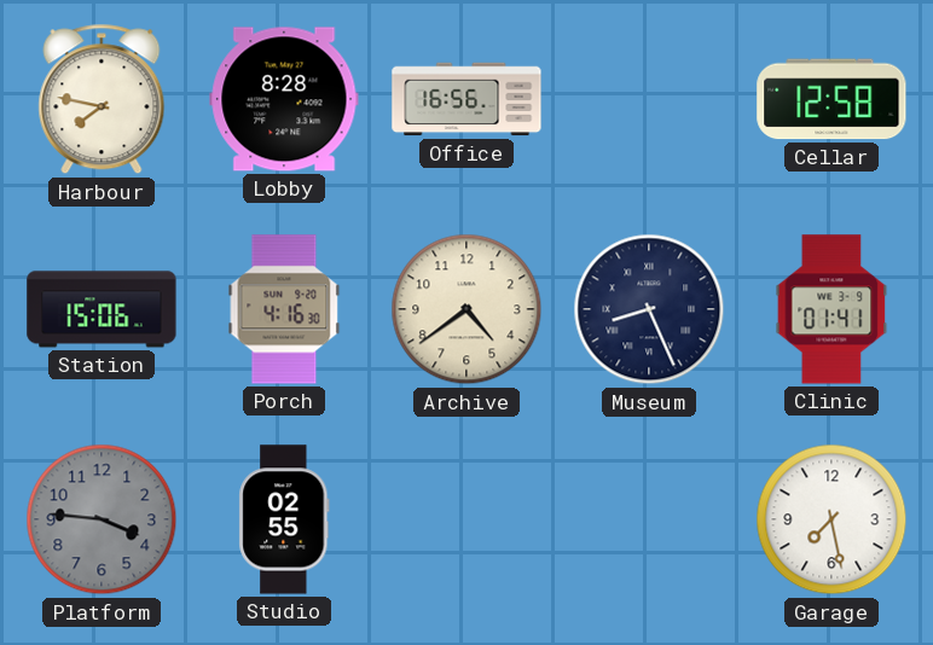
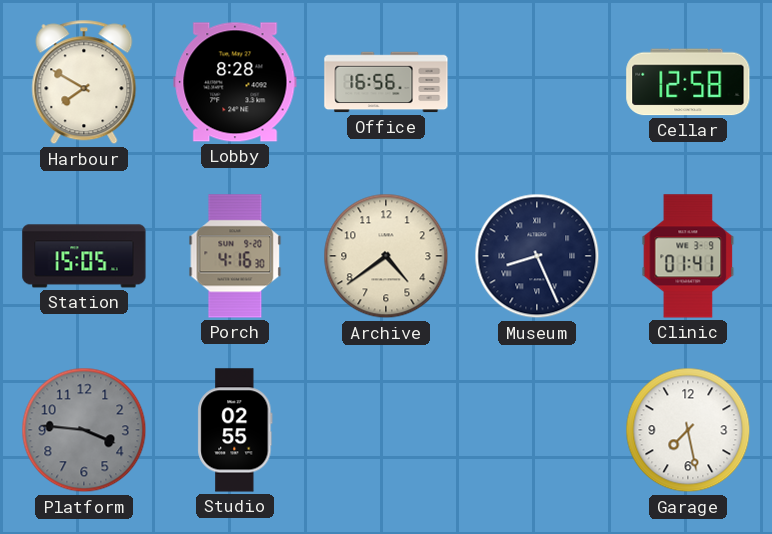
Harbour: 7:47 -> 7:50
Station: 15:06 -> 15:05
